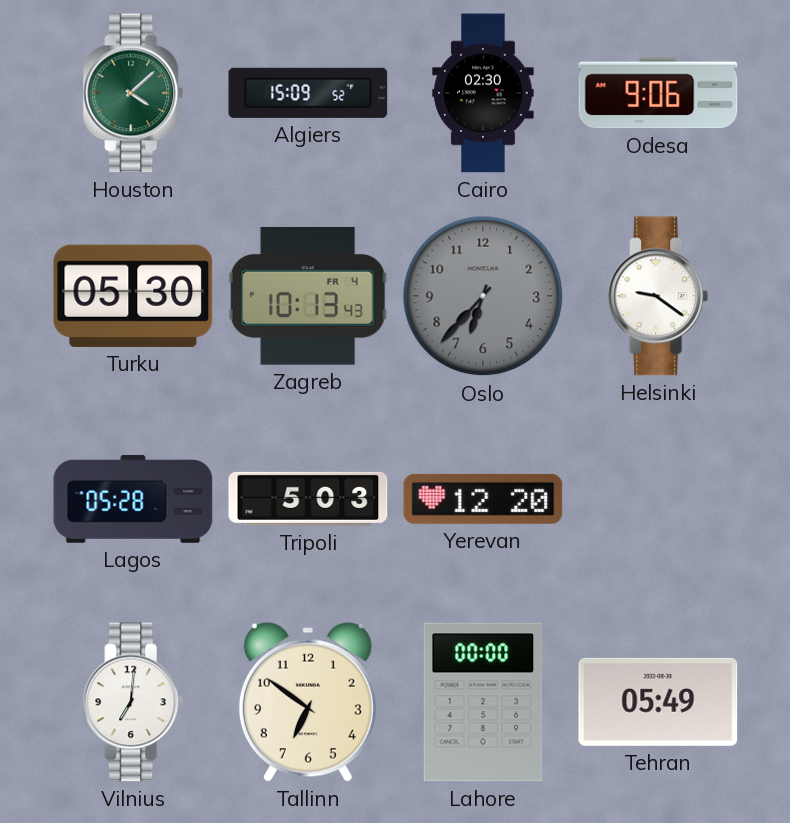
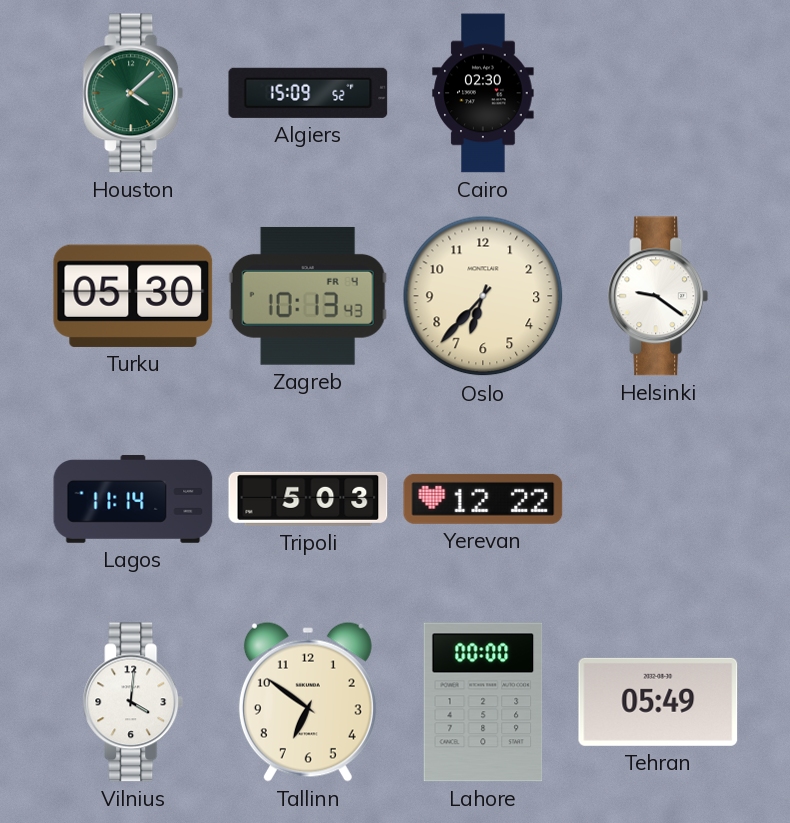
Odesa: 9:06 -> none
Oslo dial: grey -> cream
Lagos: 05:28 -> 11:14
Yerevan: 12:20 -> 12:22
Vilnius: 7:01 -> 4:01
